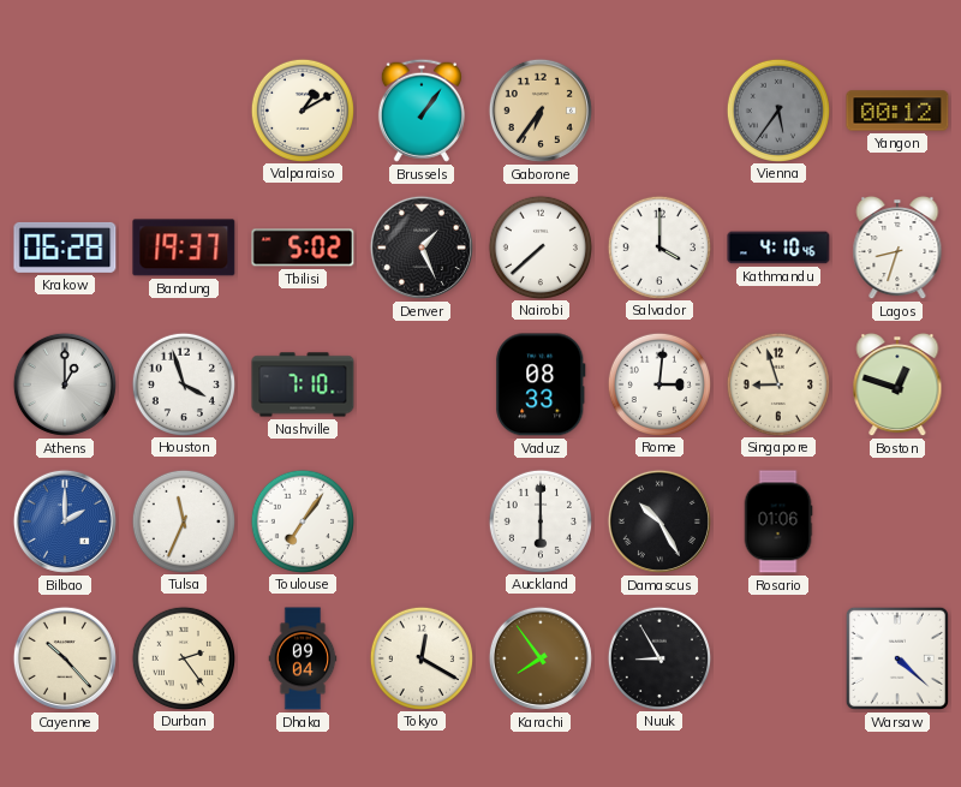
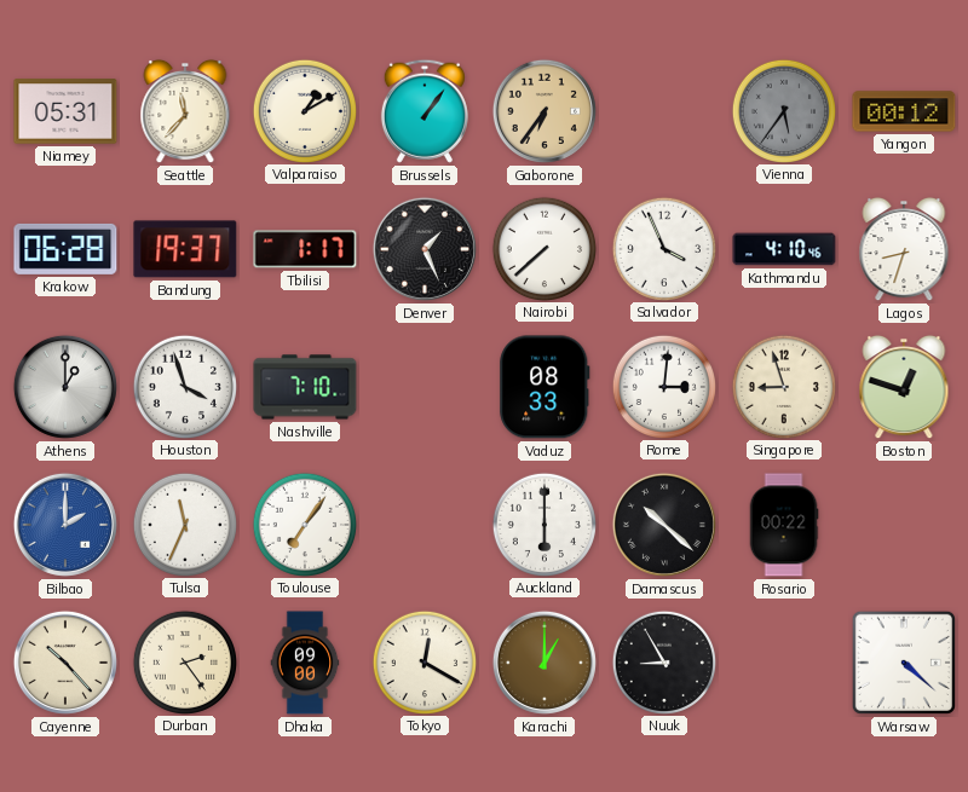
Niamey: none -> 05:31
Seattle: none -> 11:37
Tbilisi: 5:02 -> 1:17
Salvador: 4:00 -> 3:56
Damascus: 10:25 -> 10:22
Rosario: 01:06 -> 00:22
Dhaka: 09:04 -> 09:00
Karachi: 7:54 -> 1:00
